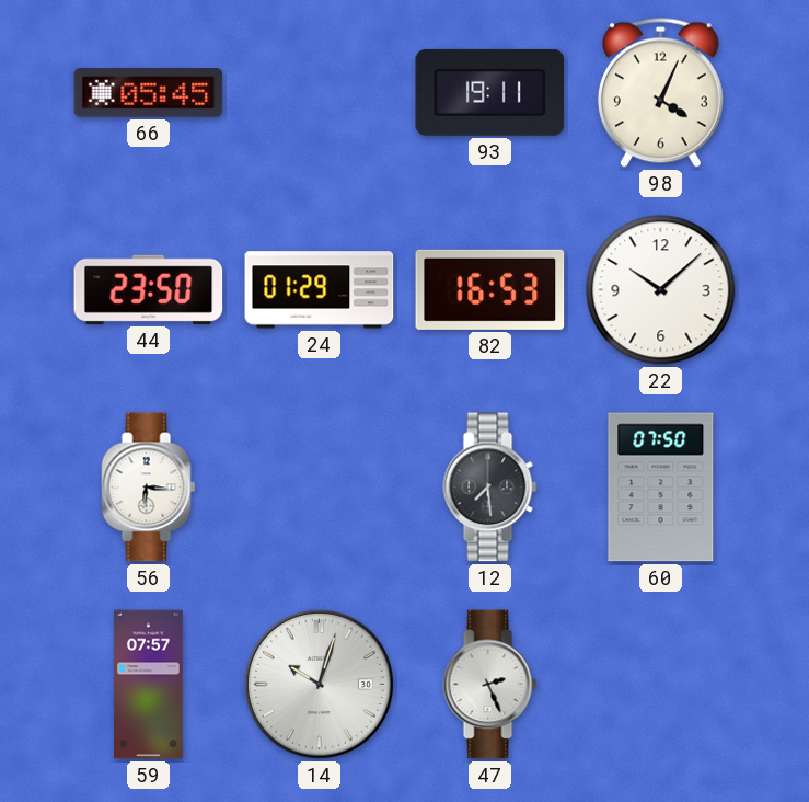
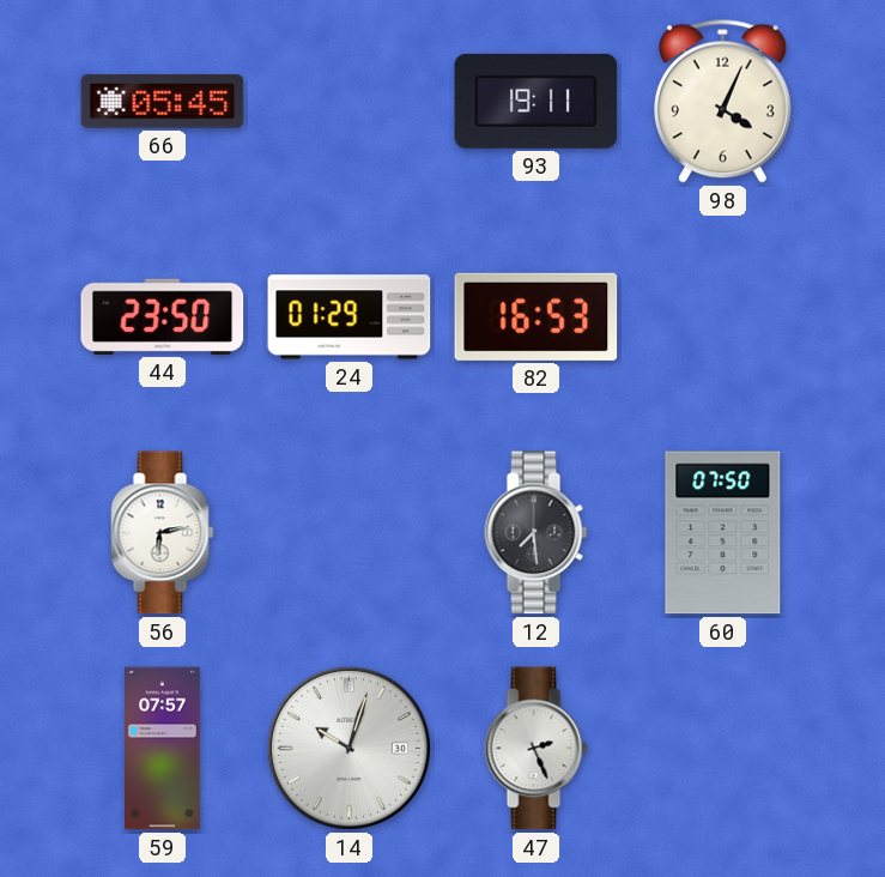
22: 10:08 -> none
56: 6:16 -> 6:13
